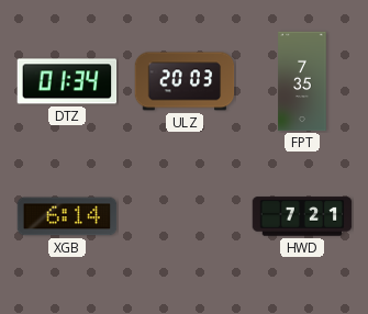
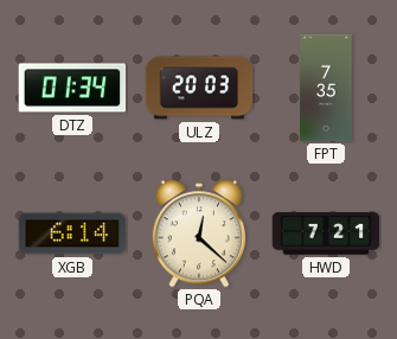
PQA: none -> 12:22
